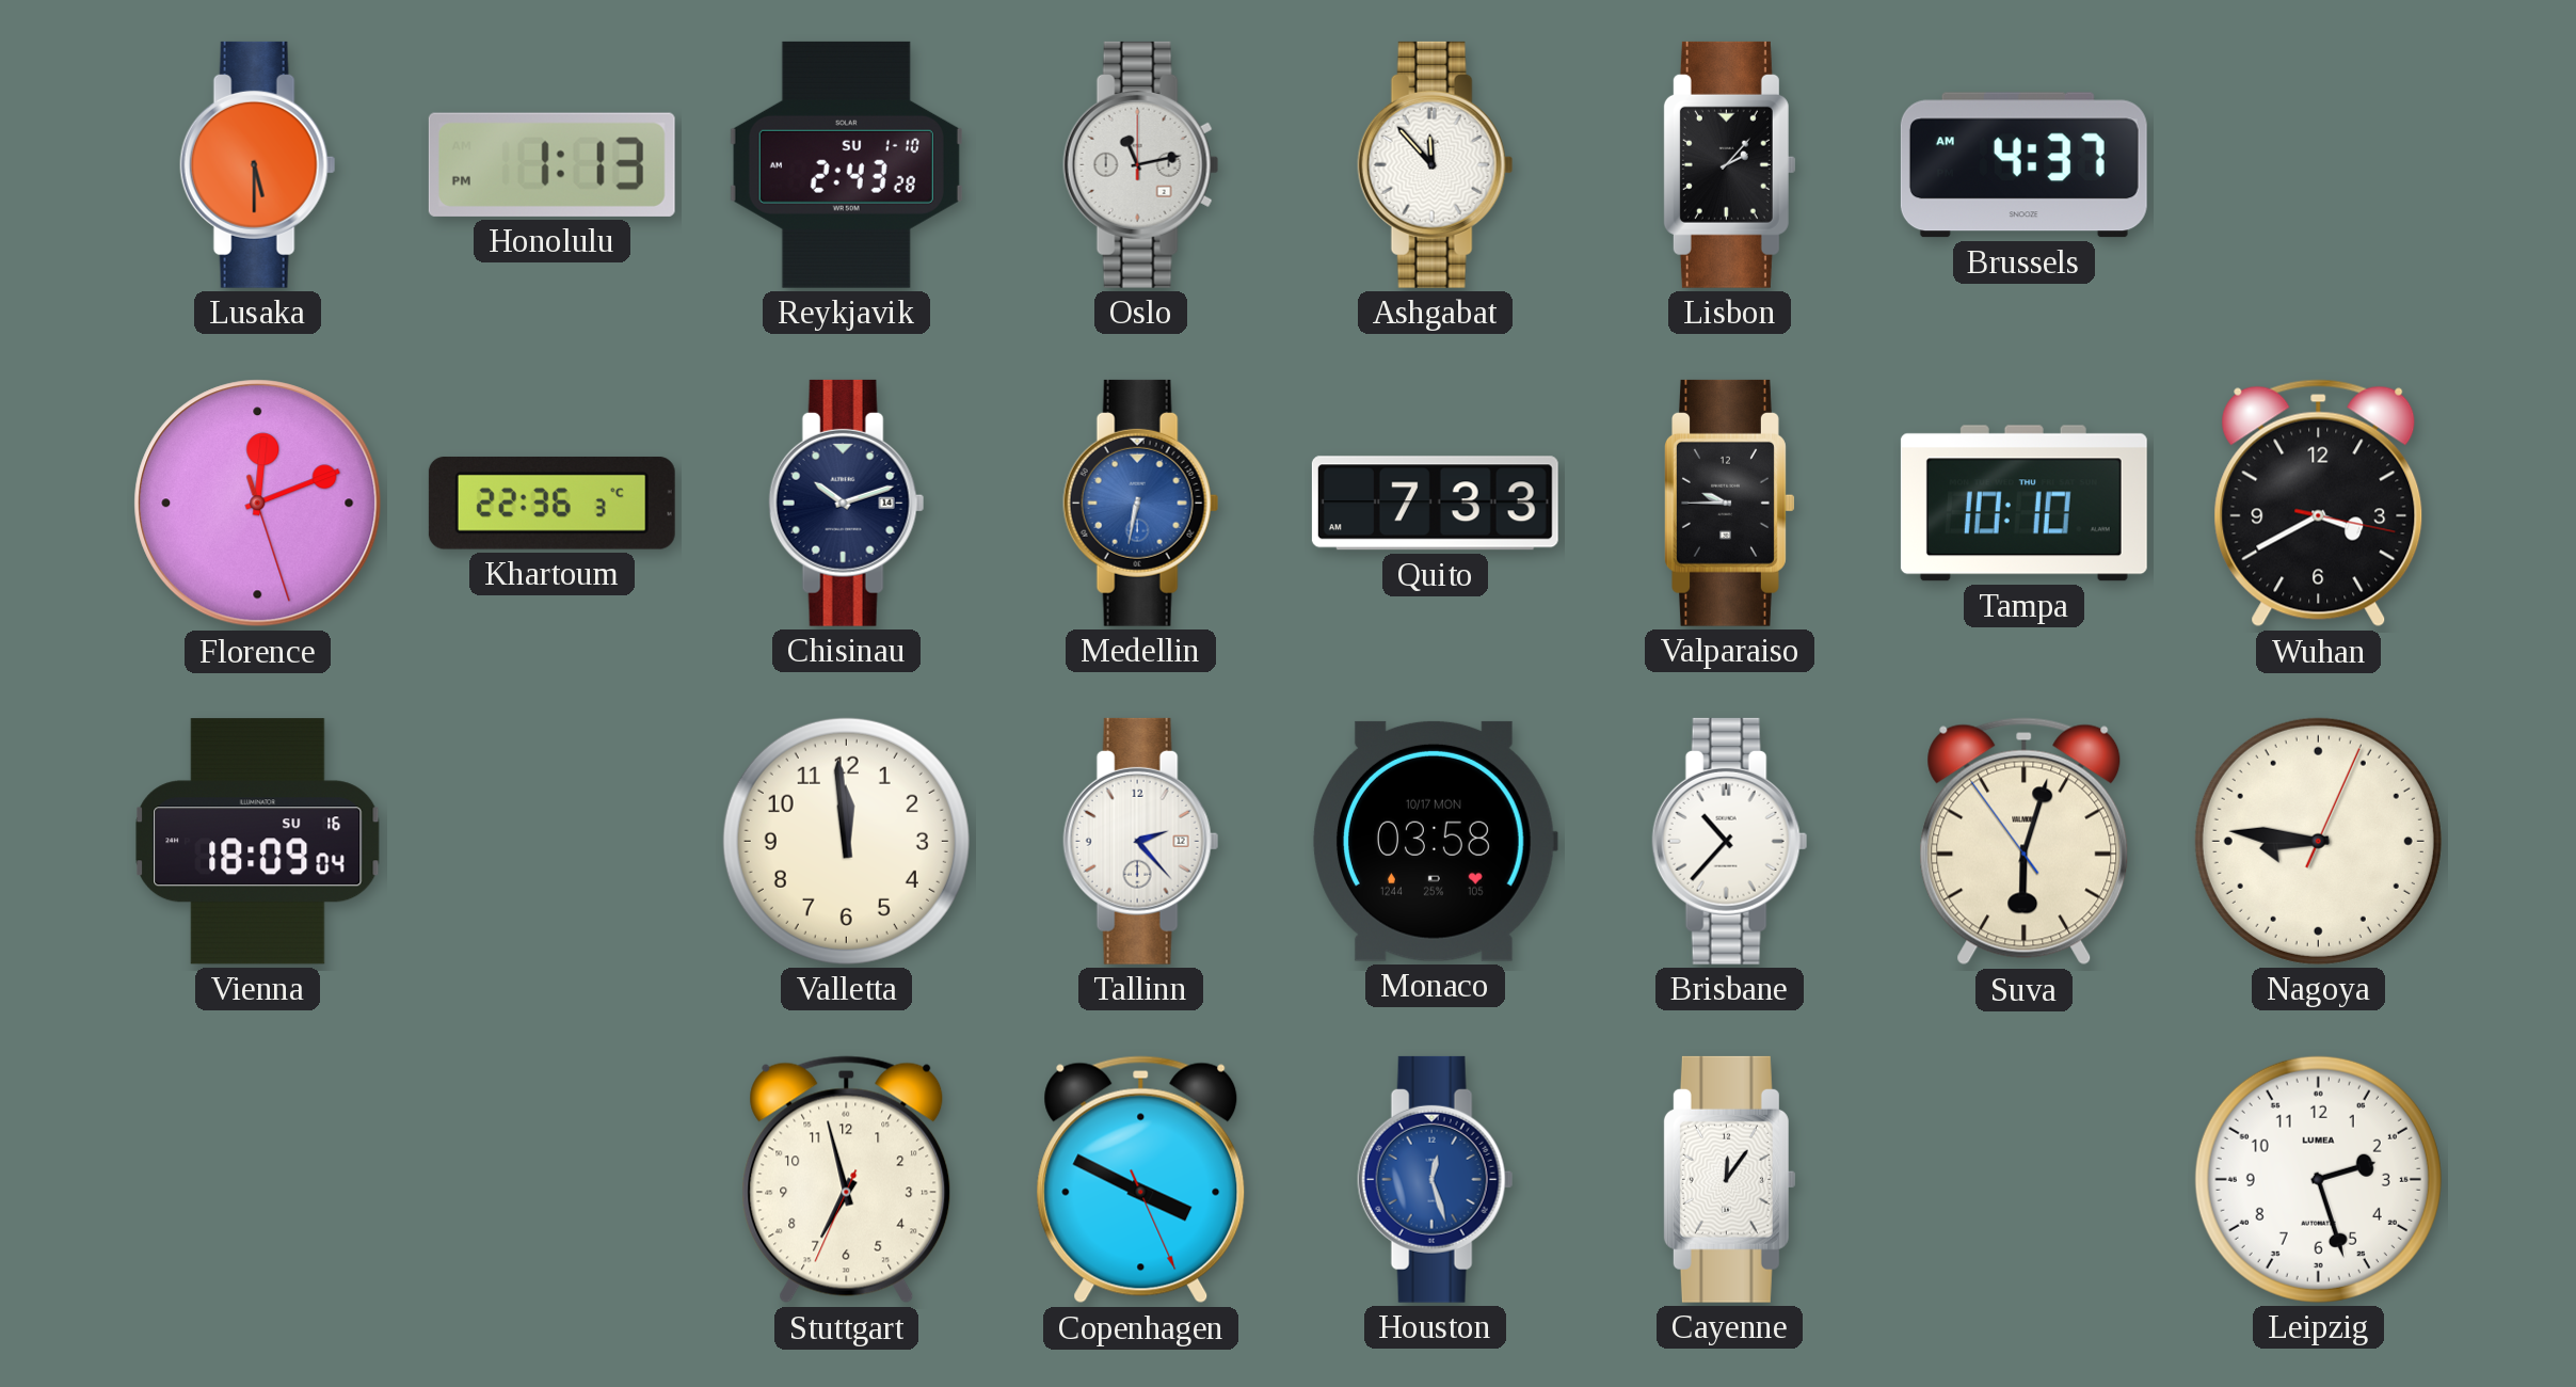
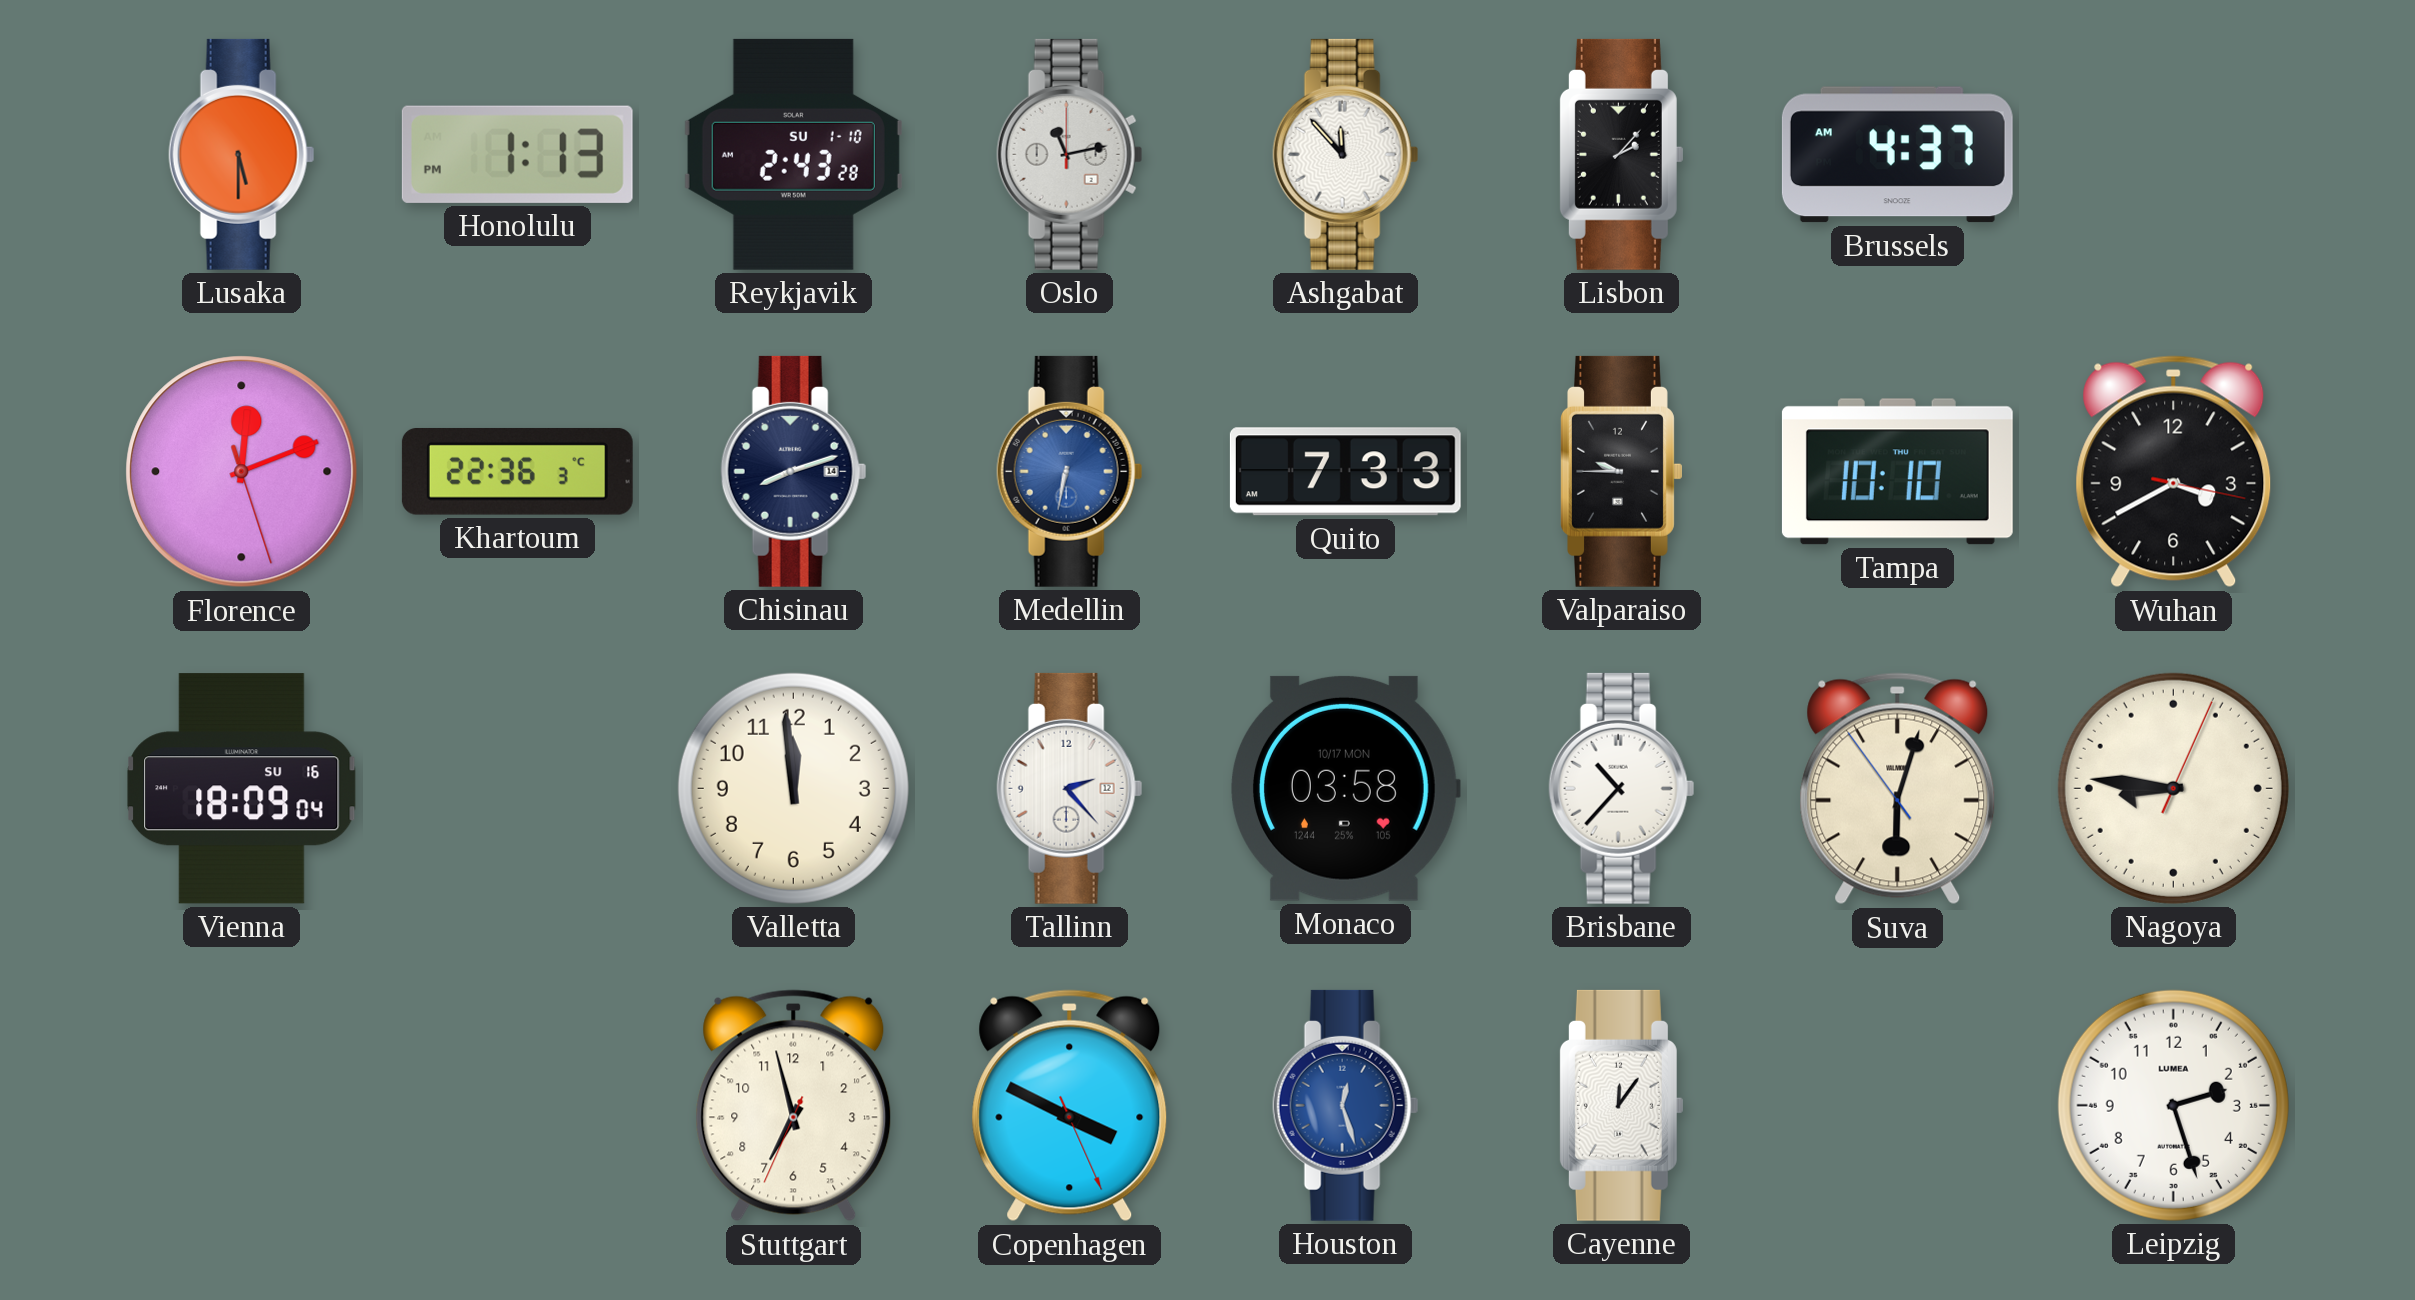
Chisinau: 10:12 -> 8:12
